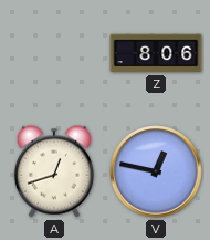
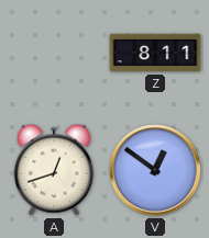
Z: 8:06 -> 8:11
V: 12:47 -> 12:51
